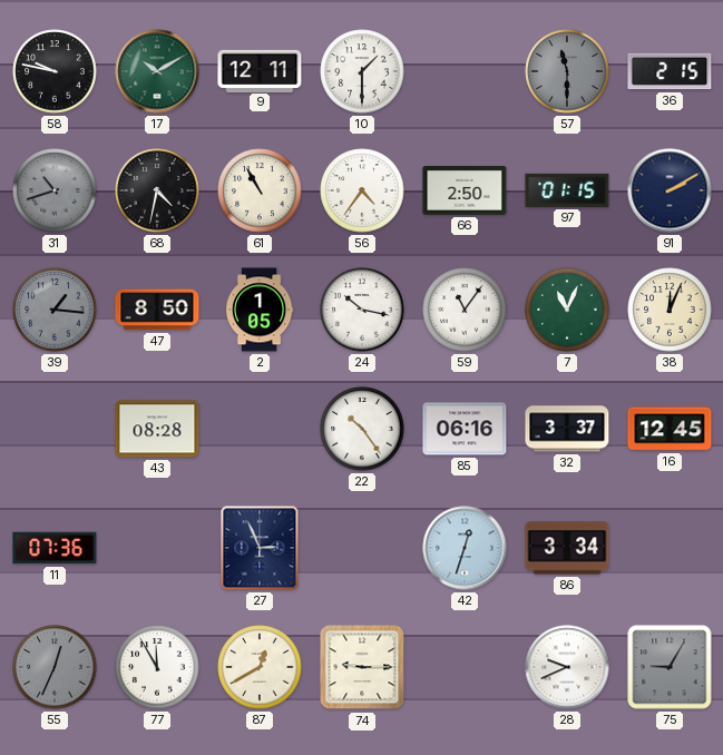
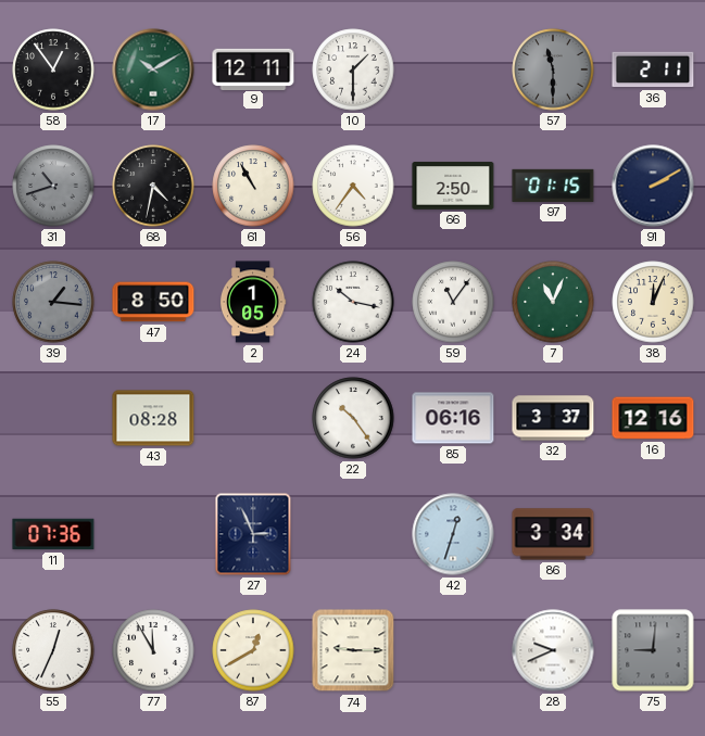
58: 9:47 -> 12:54
36: 2:15 -> 2:11
16: 12:45 -> 12:16
55 dial: grey -> white
75: 9:05 -> 9:01
